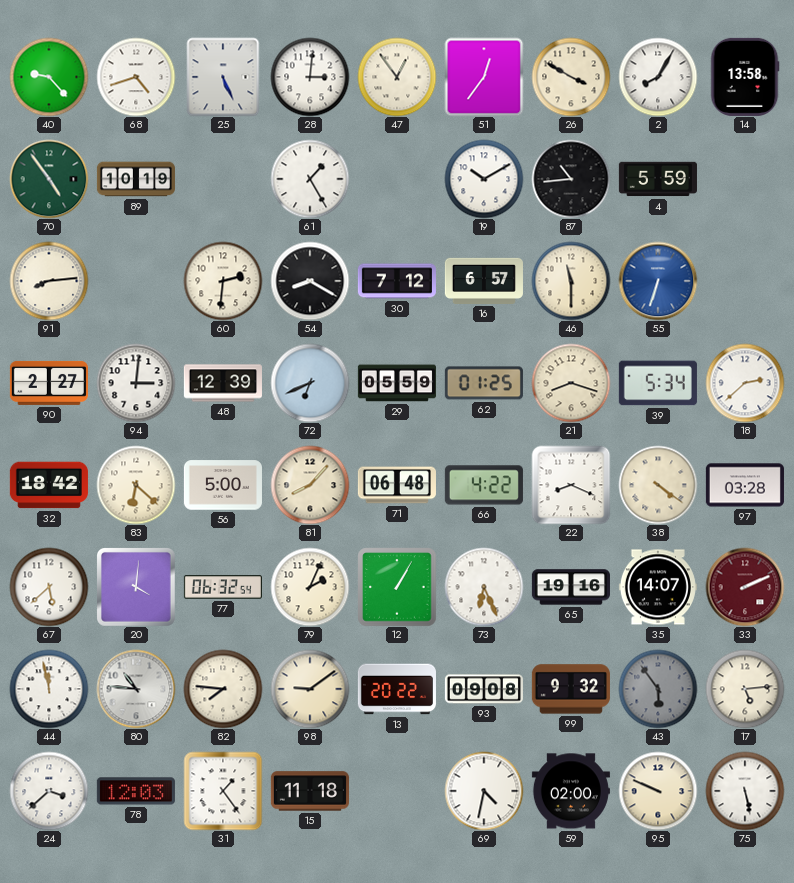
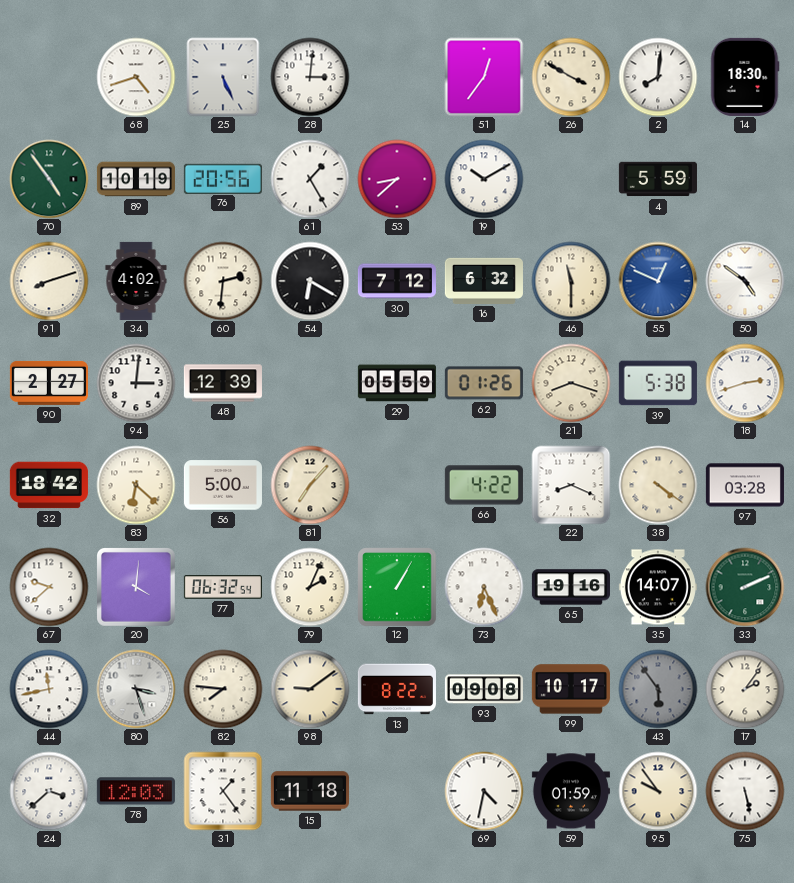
40: 9:23 -> none
47: 12:54 -> none
2: 8:05 -> 8:01
14: 13:58 -> 18:30
76: none -> 20:56
53: none -> 8:38
87: 10:44 -> none
91: 8:14 -> 8:12
34: none -> 4:02
54: 8:20 -> 6:20
16: 6:57 -> 6:32
55: 6:33 -> 12:49
50: none -> 4:51
72: 6:41 -> none
62: 01:25 -> 01:26
39: 5:34 -> 5:38
18: 2:38 -> 2:42
81: 8:07 -> 7:07
71: 06:48 -> none
67: 5:38 -> 9:38
33 dial: burgundy -> green
44: 11:58 -> 11:43
80: 10:46 -> 3:27
13: 20:22 -> 8:22
99: 9:32 -> 10:17
17: 5:14 -> 2:06
59: 02:00 -> 01:59
95: 9:49 -> 9:54
